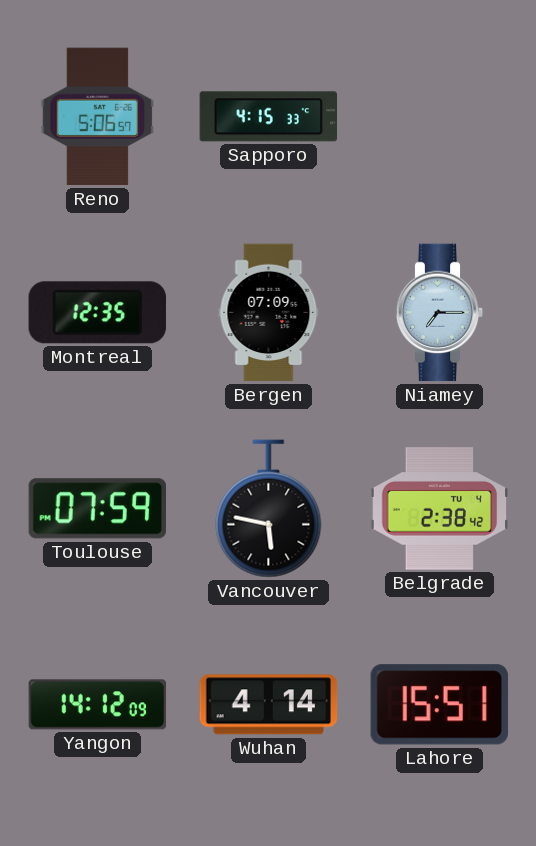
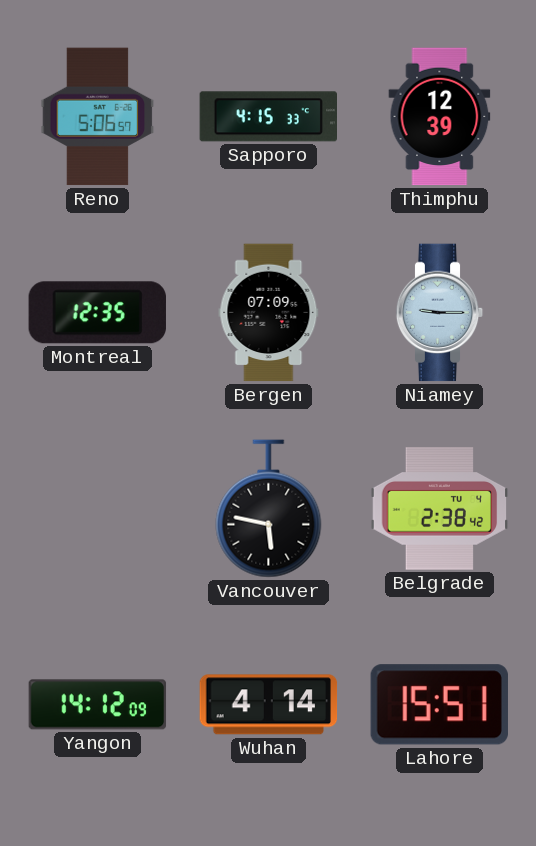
Thimphu: none -> 12:39
Niamey: 7:15 -> 9:15
Toulouse: 07:59 -> none
